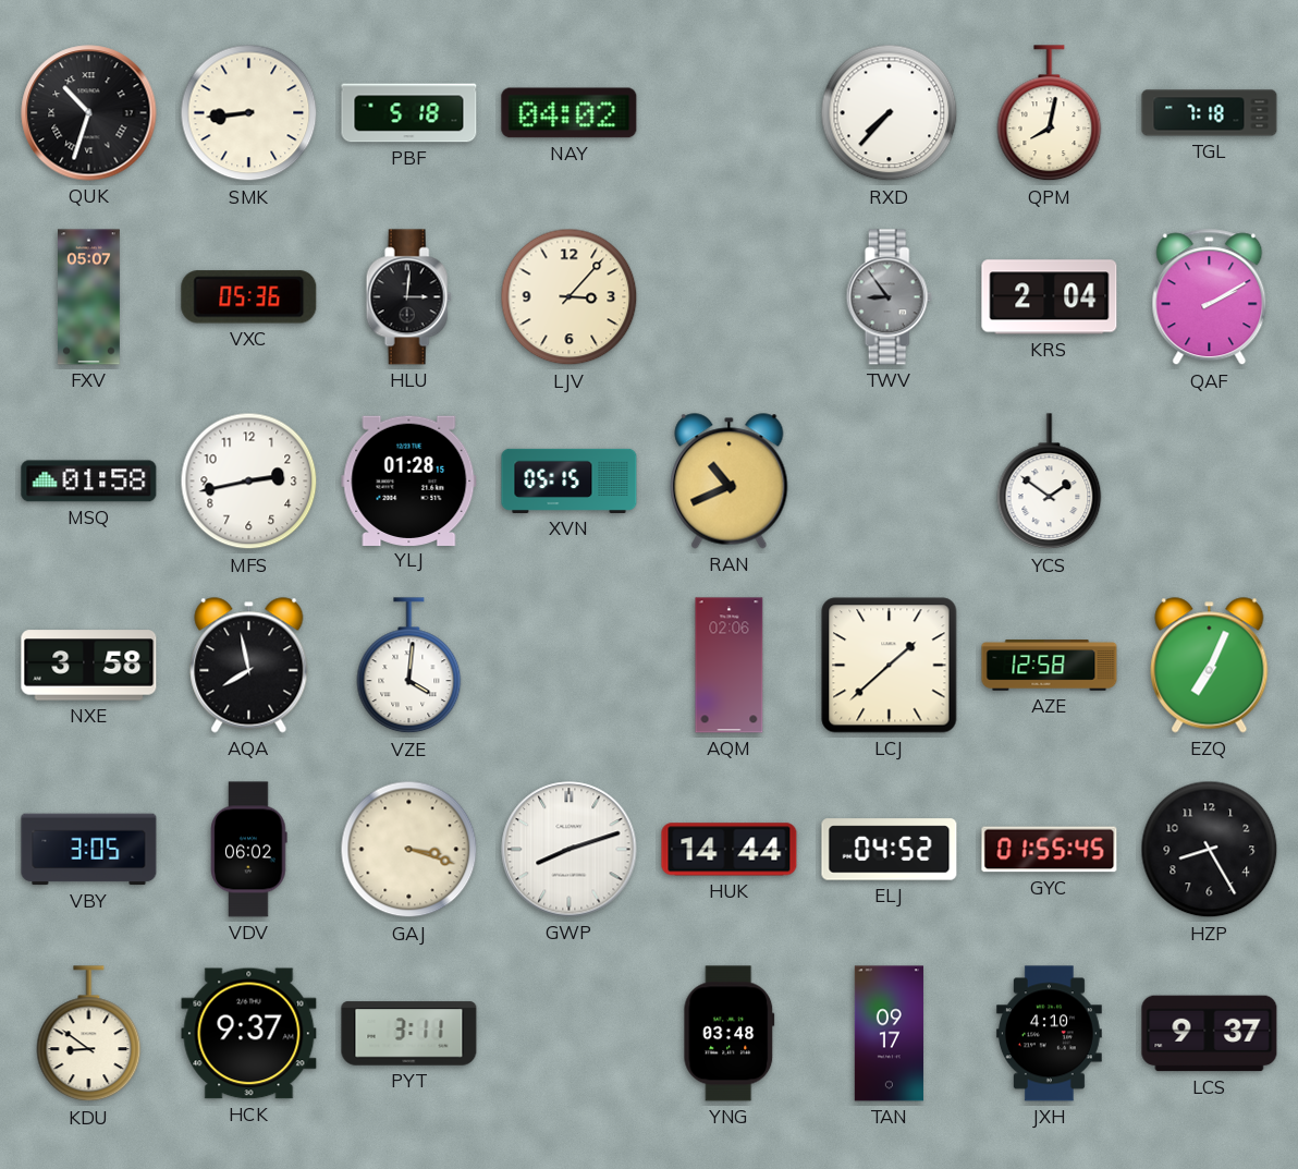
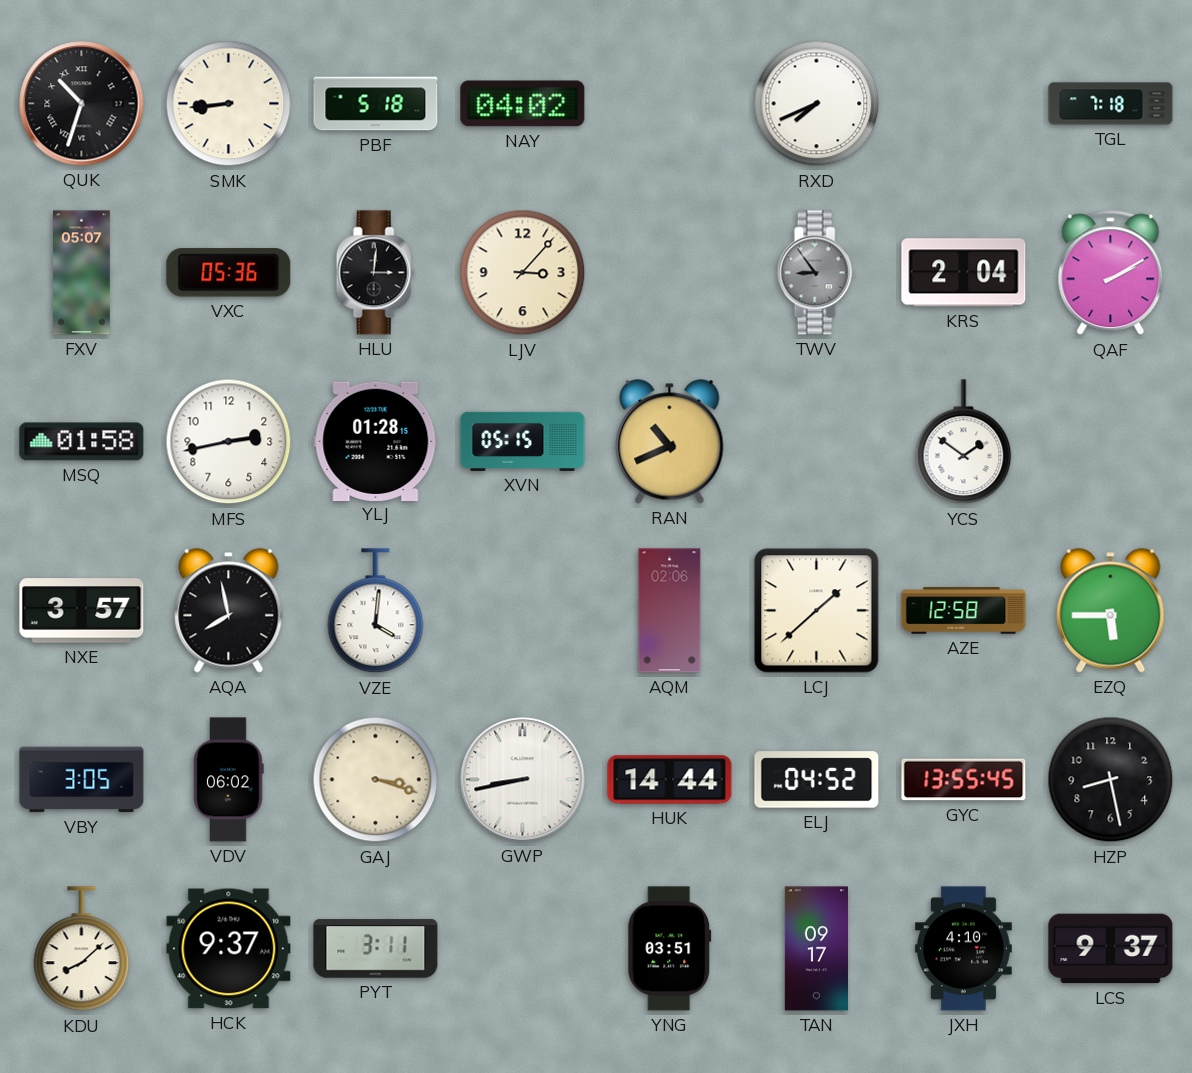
RXD: 7:37 -> 7:41
QPM: 8:02 -> none
NXE: 3:58 -> 3:57
EZQ: 7:04 -> 5:45
GWP: 8:12 -> 8:43
GYC: 01:55 -> 13:55
HZP: 8:25 -> 8:28
KDU: 8:51 -> 8:08
YNG: 03:48 -> 03:51
